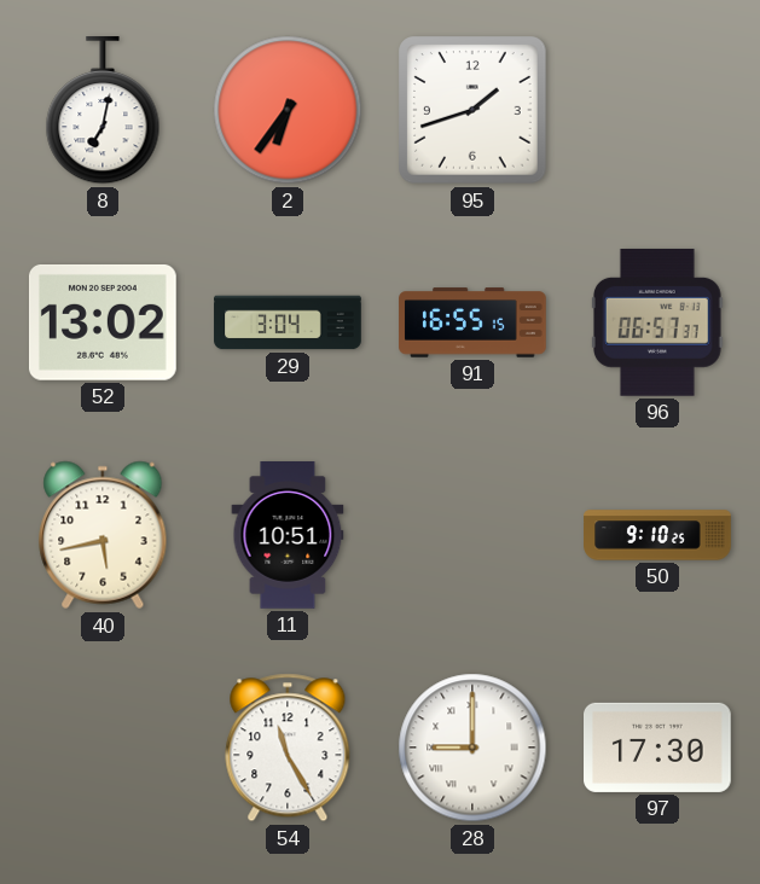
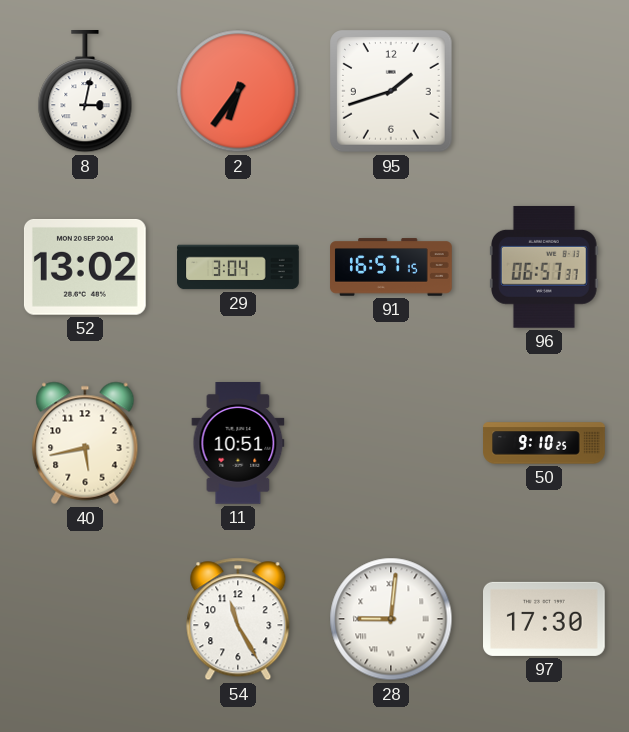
8: 7:02 -> 3:02
91: 16:55 -> 16:57
28: 9:00 -> 9:01
